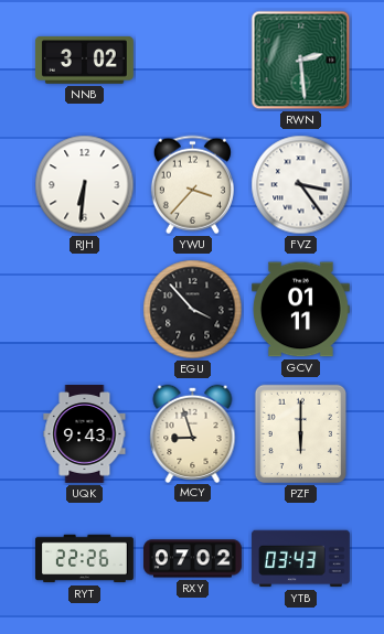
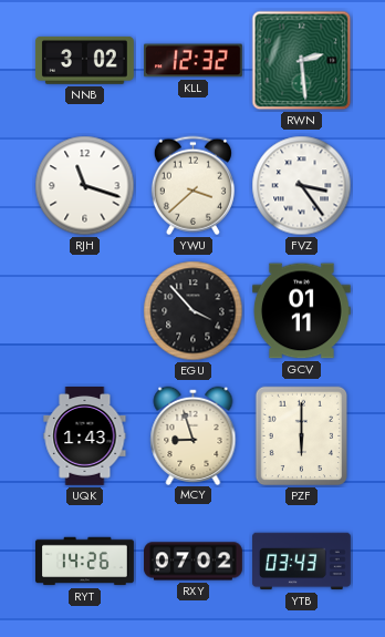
KLL: none -> 12:32
RJH: 6:31 -> 11:18
YWU: 3:37 -> 3:38
UQK: 9:43 -> 1:43
RYT: 22:26 -> 14:26
